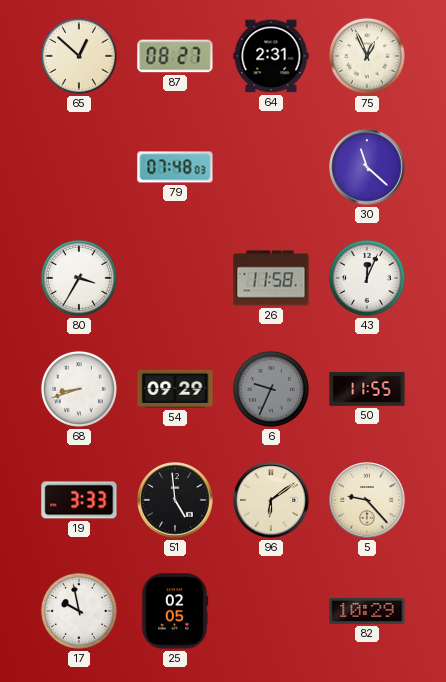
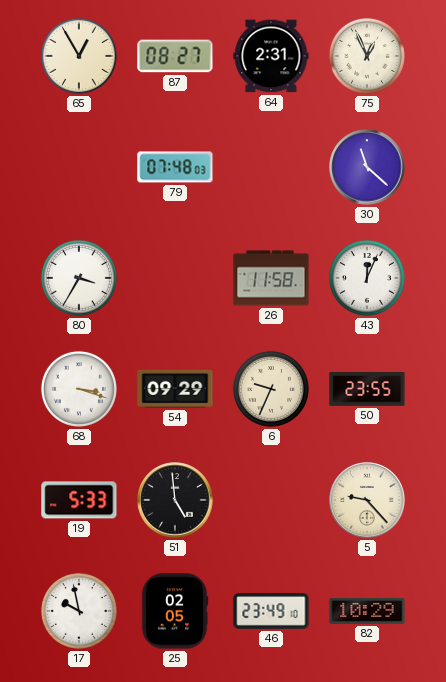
65: 12:52 -> 12:55
68: 8:42 -> 3:18
6 dial: grey -> cream
50: 11:55 -> 23:55
19: 3:33 -> 5:33
96: 6:09 -> none
46: none -> 23:49
